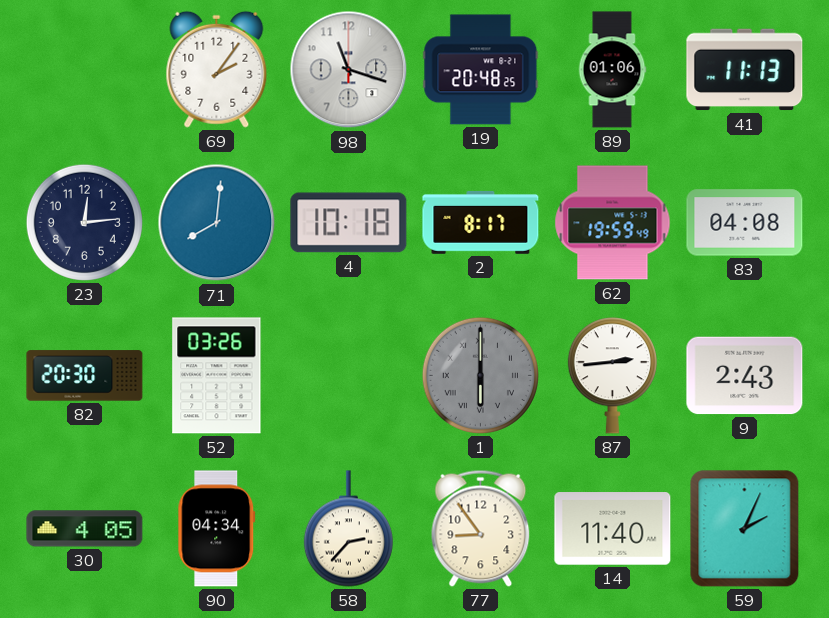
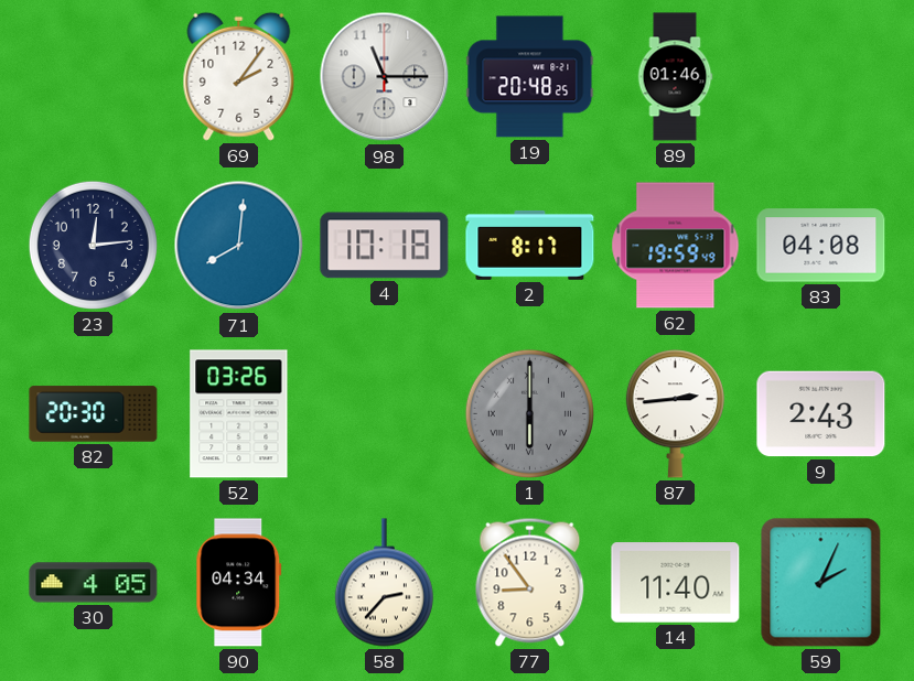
98: 11:18 -> 11:15
89: 01:06 -> 01:46
41: 11:13 -> none
